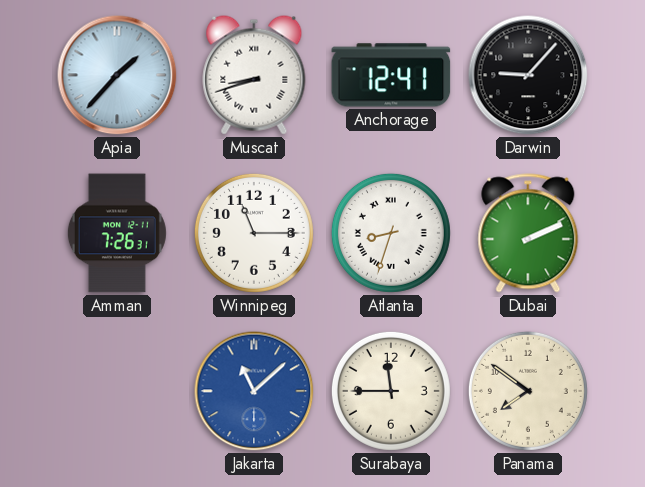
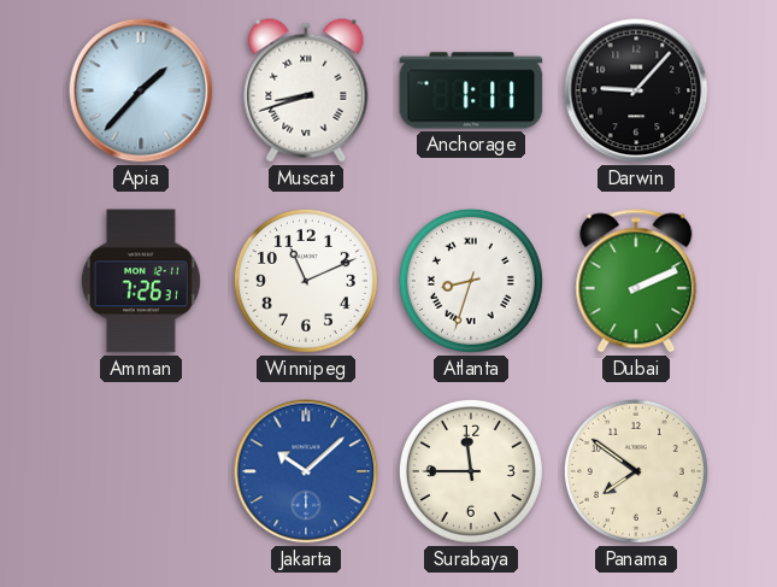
Anchorage: 12:41 -> 1:11
Winnipeg: 11:15 -> 11:11
Jakarta: 11:08 -> 10:08
